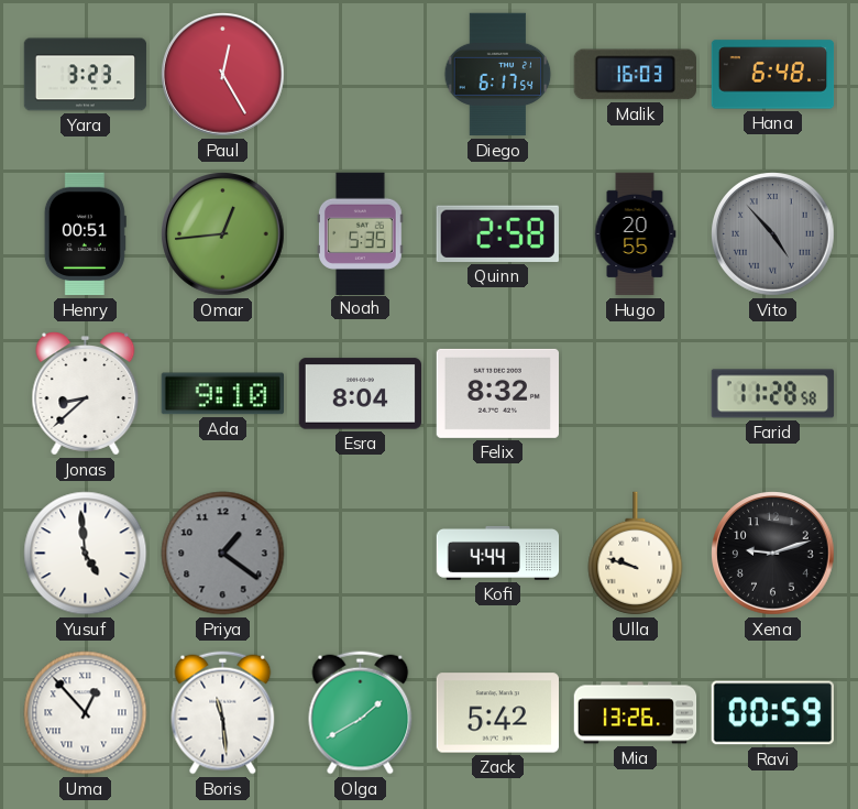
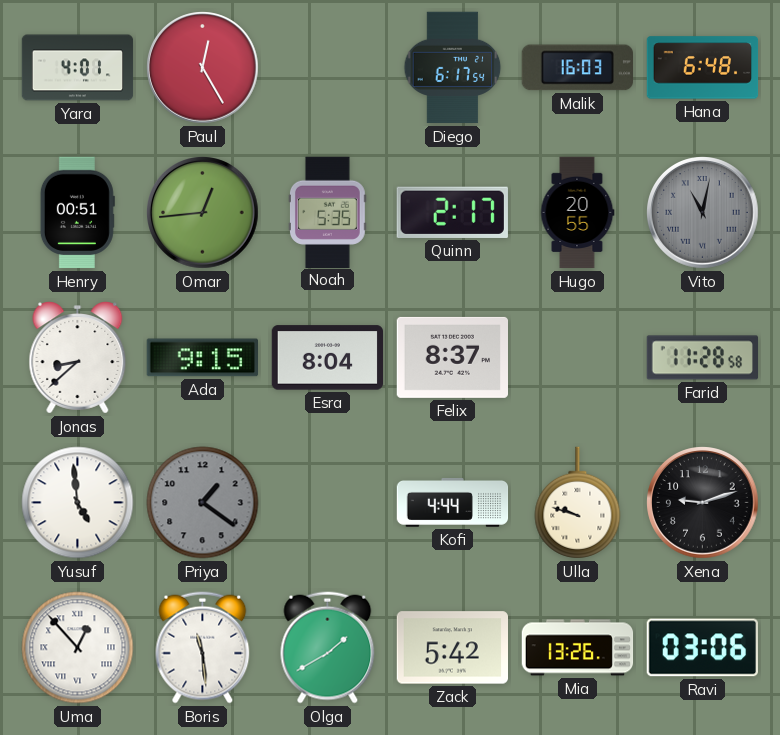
Yara: 3:23 -> 4:01
Quinn: 2:58 -> 2:17
Vito: 4:53 -> 11:02
Ada: 9:10 -> 9:15
Felix: 8:32 -> 8:37
Ravi: 00:59 -> 03:06
